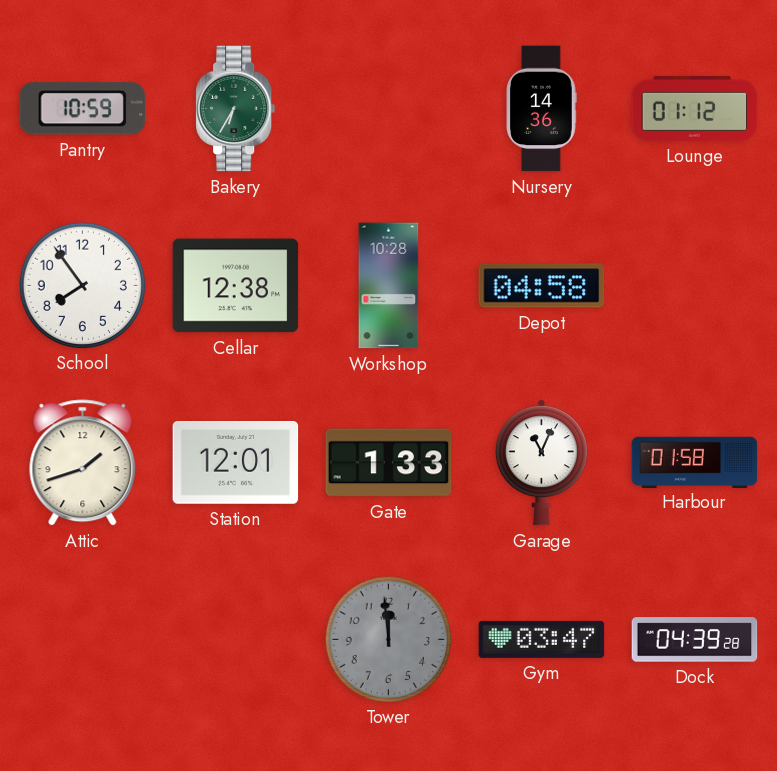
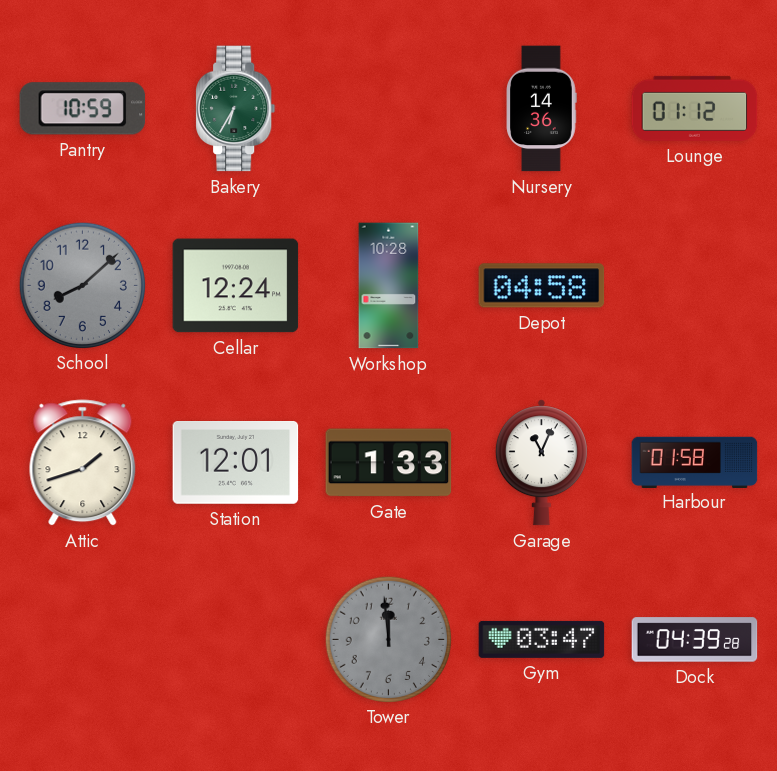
School: 7:54 -> 8:08
School dial: white -> grey
Cellar: 12:38 -> 12:24
